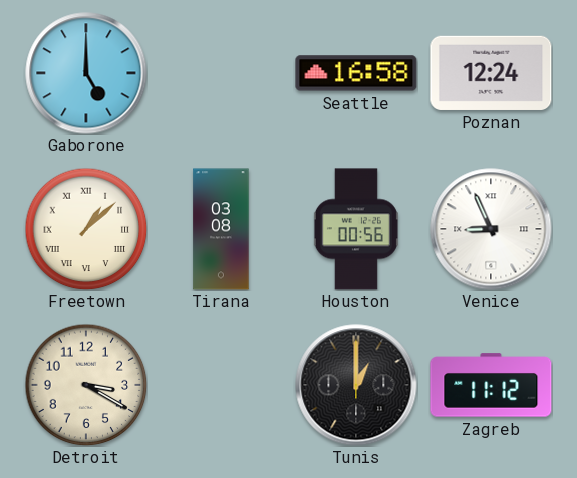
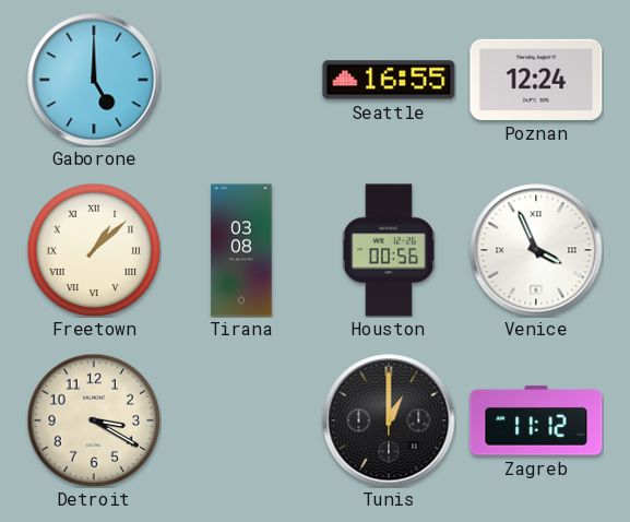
Seattle: 16:58 -> 16:55
Venice: 8:56 -> 3:56
